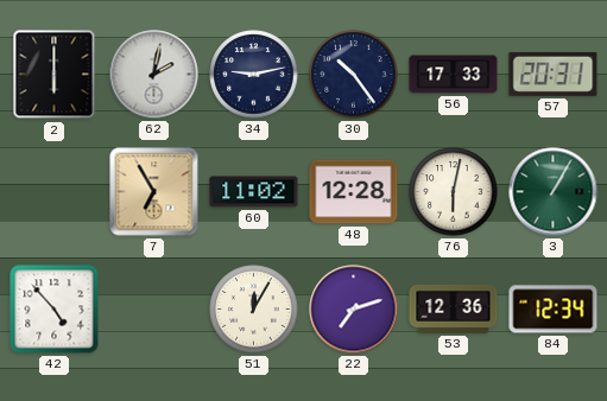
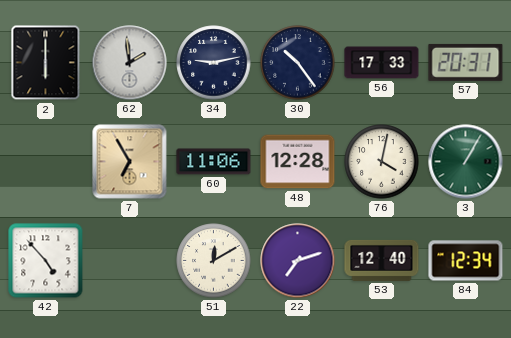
62: 2:02 -> 1:59
60: 11:02 -> 11:06
76: 6:02 -> 4:02
51: 12:05 -> 12:10
53: 12:36 -> 12:40
